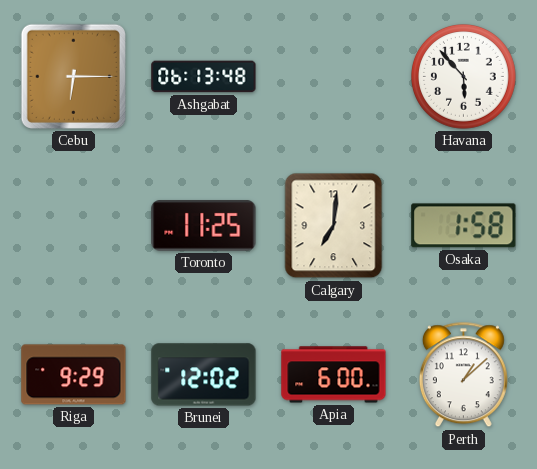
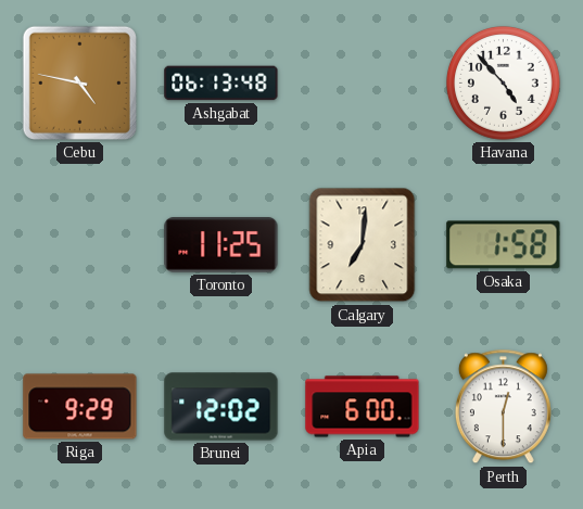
Cebu: 6:15 -> 4:47
Havana: 5:53 -> 4:53
Perth: 1:08 -> 12:30
